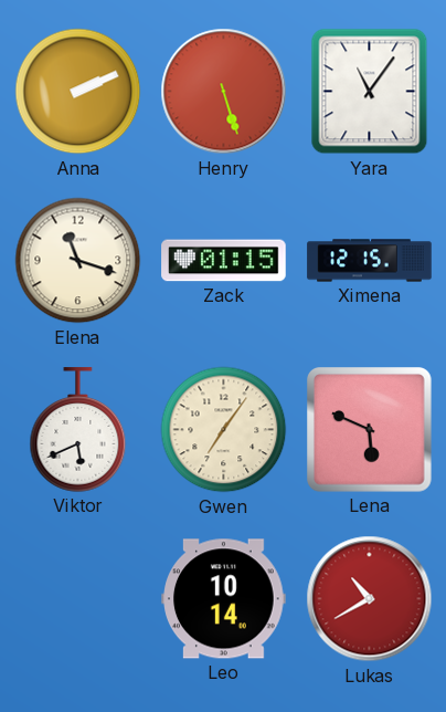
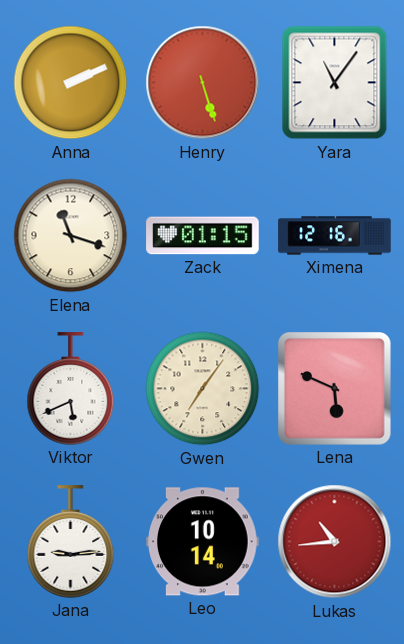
Ximena: 12:15 -> 12:16
Jana: none -> 9:14
Lukas: 10:40 -> 10:44
